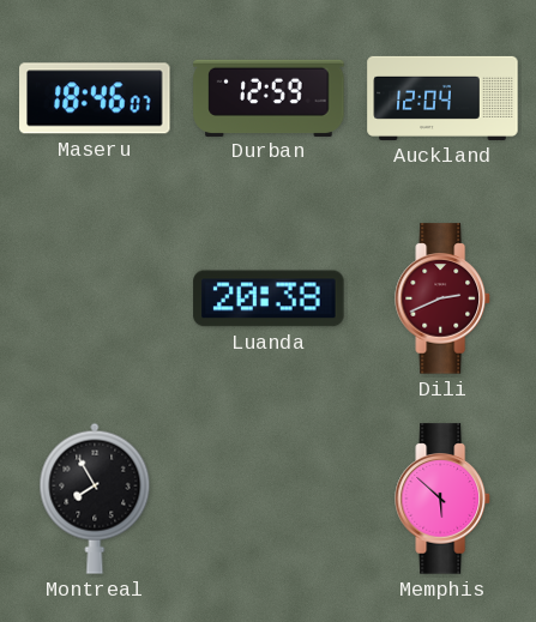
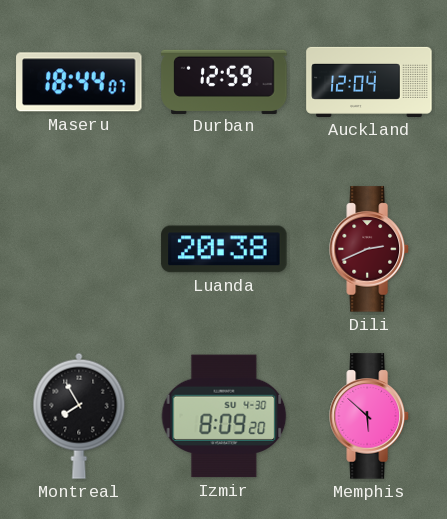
Maseru: 18:46 -> 18:44
Izmir: none -> 8:09
